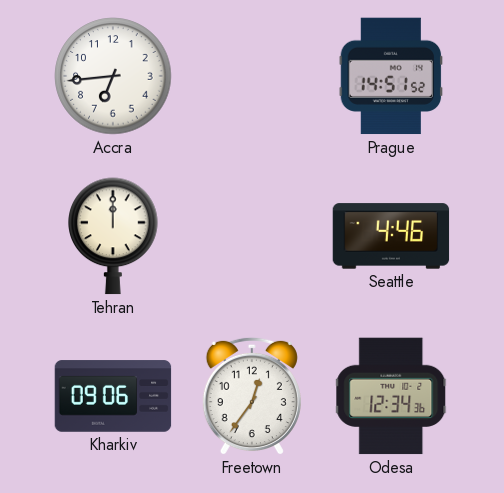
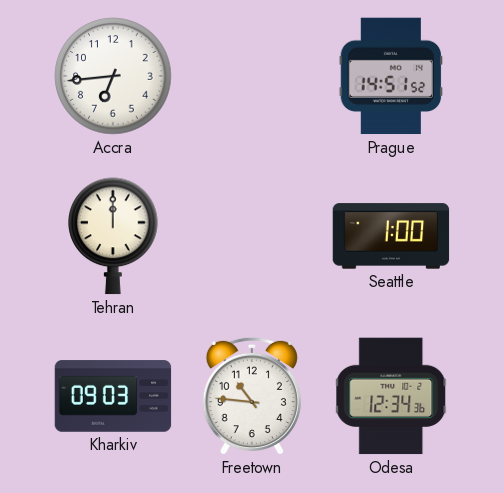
Seattle: 4:46 -> 1:00
Kharkiv: 09:06 -> 09:03
Freetown: 12:36 -> 10:46
